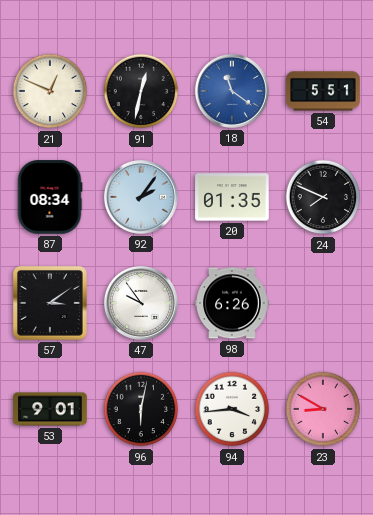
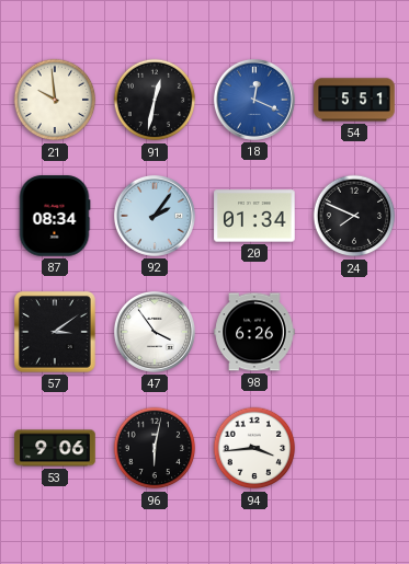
21: 12:49 -> 9:59
18: 11:21 -> 12:19
20: 01:35 -> 01:34
47: 9:54 -> 3:54
53: 9:01 -> 9:06
23: 8:50 -> none
